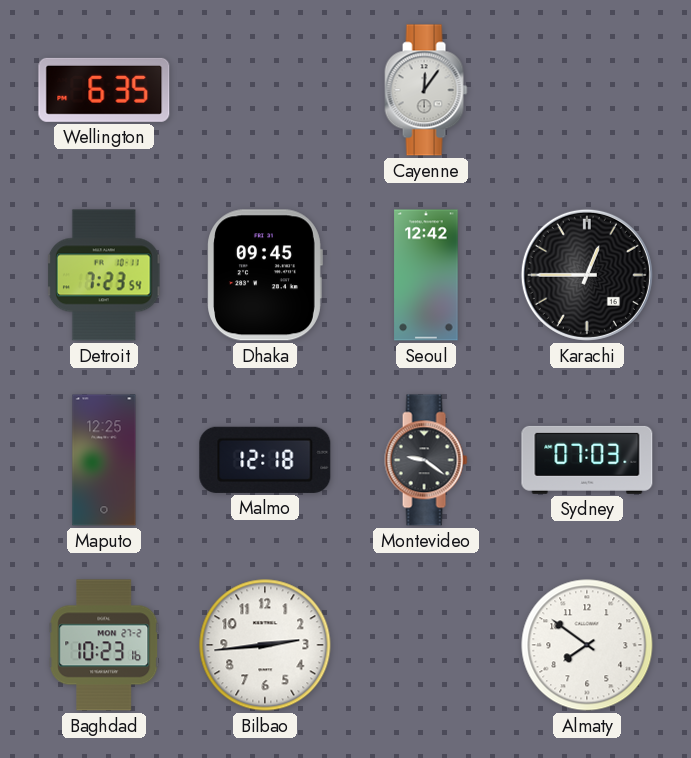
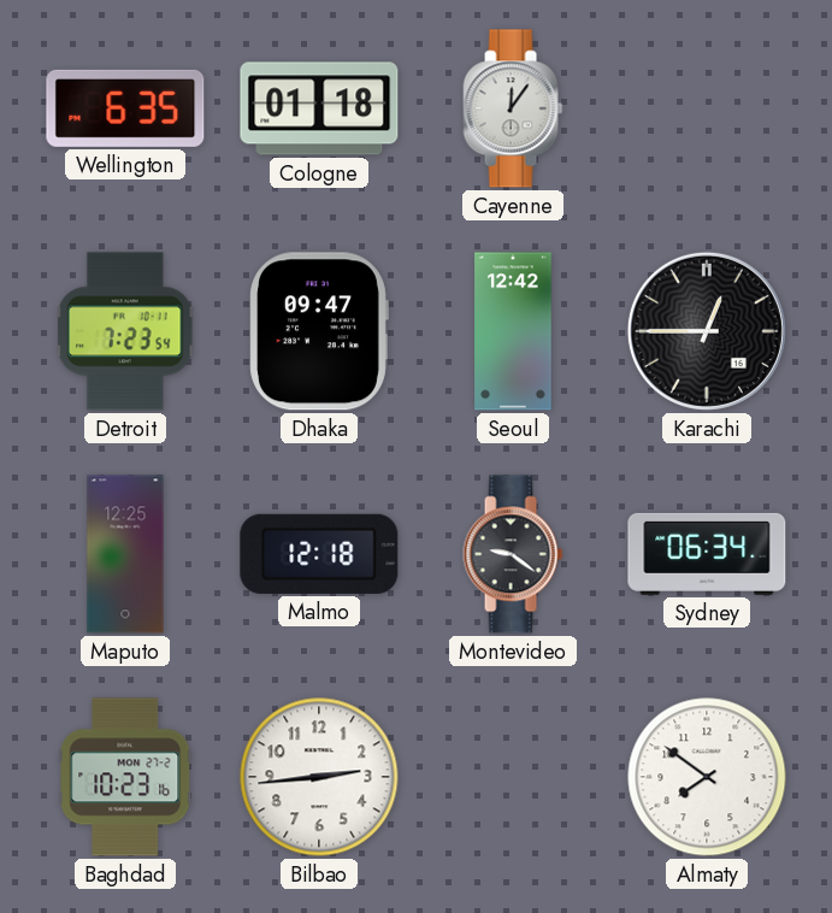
Cologne: none -> 01:18
Dhaka: 09:45 -> 09:47
Sydney: 07:03 -> 06:34
